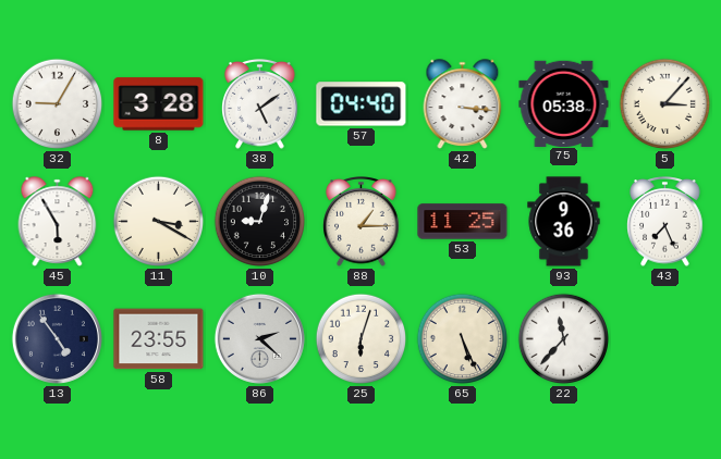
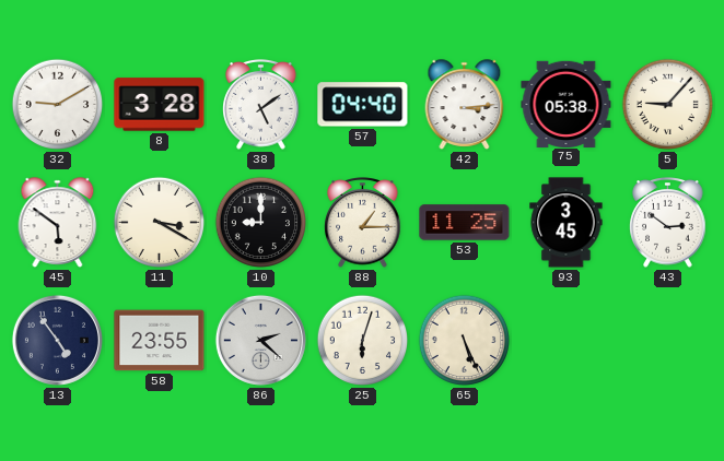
32: 9:05 -> 9:10
42: 3:16 -> 3:14
5: 3:07 -> 9:07
45: 5:55 -> 5:51
10: 9:03 -> 9:00
93: 9:36 -> 3:45
43: 7:26 -> 2:51
22: 11:37 -> none
